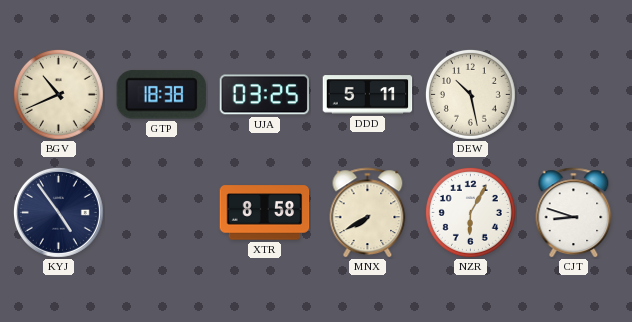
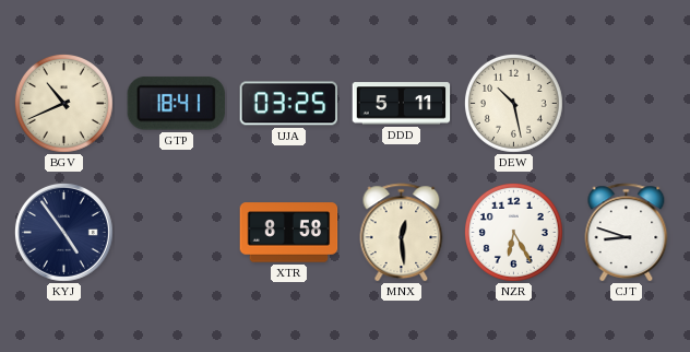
GTP: 18:38 -> 18:41
MNX: 7:40 -> 12:29
NZR: 6:05 -> 6:25
